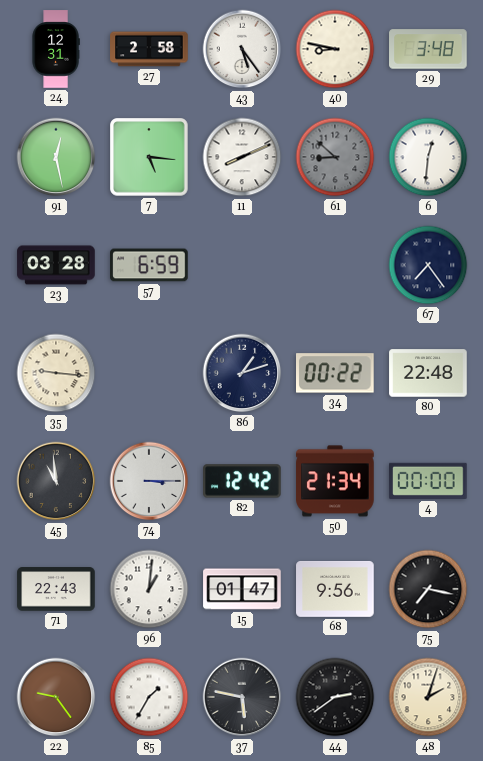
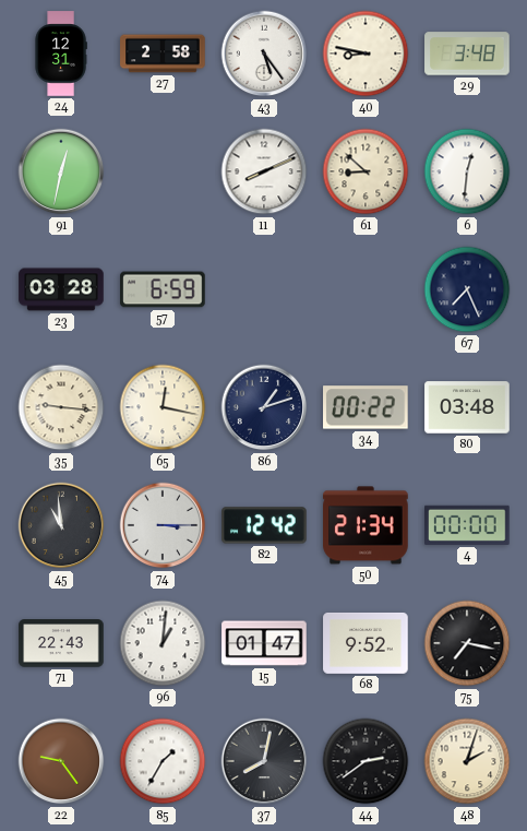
91: 12:28 -> 12:32
7: 5:16 -> none
61 dial: grey -> cream
67: 7:24 -> 7:26
65: none -> 12:17
80: 22:48 -> 03:48
68: 9:56 -> 9:52
37: 5:47 -> 8:02
